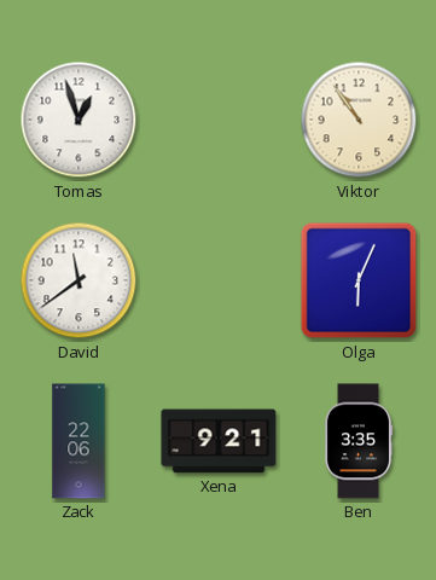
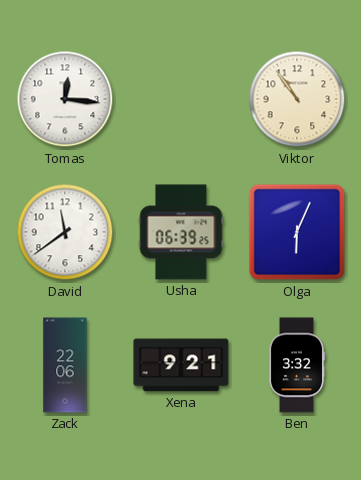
Tomas: 12:57 -> 12:16
Usha: none -> 06:39
Ben: 3:35 -> 3:32
